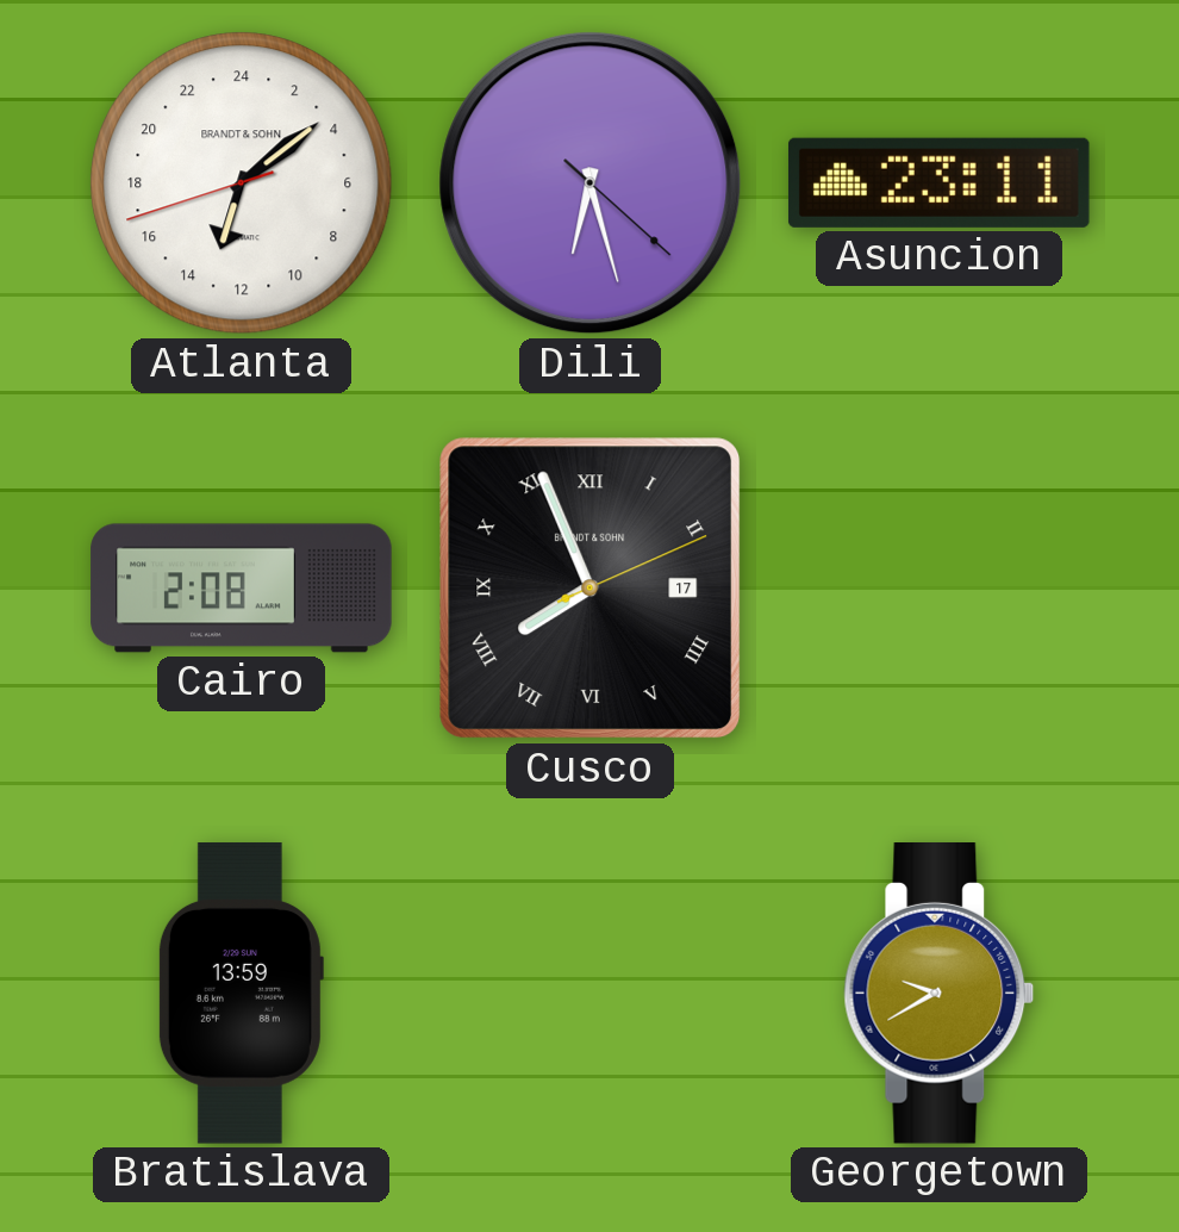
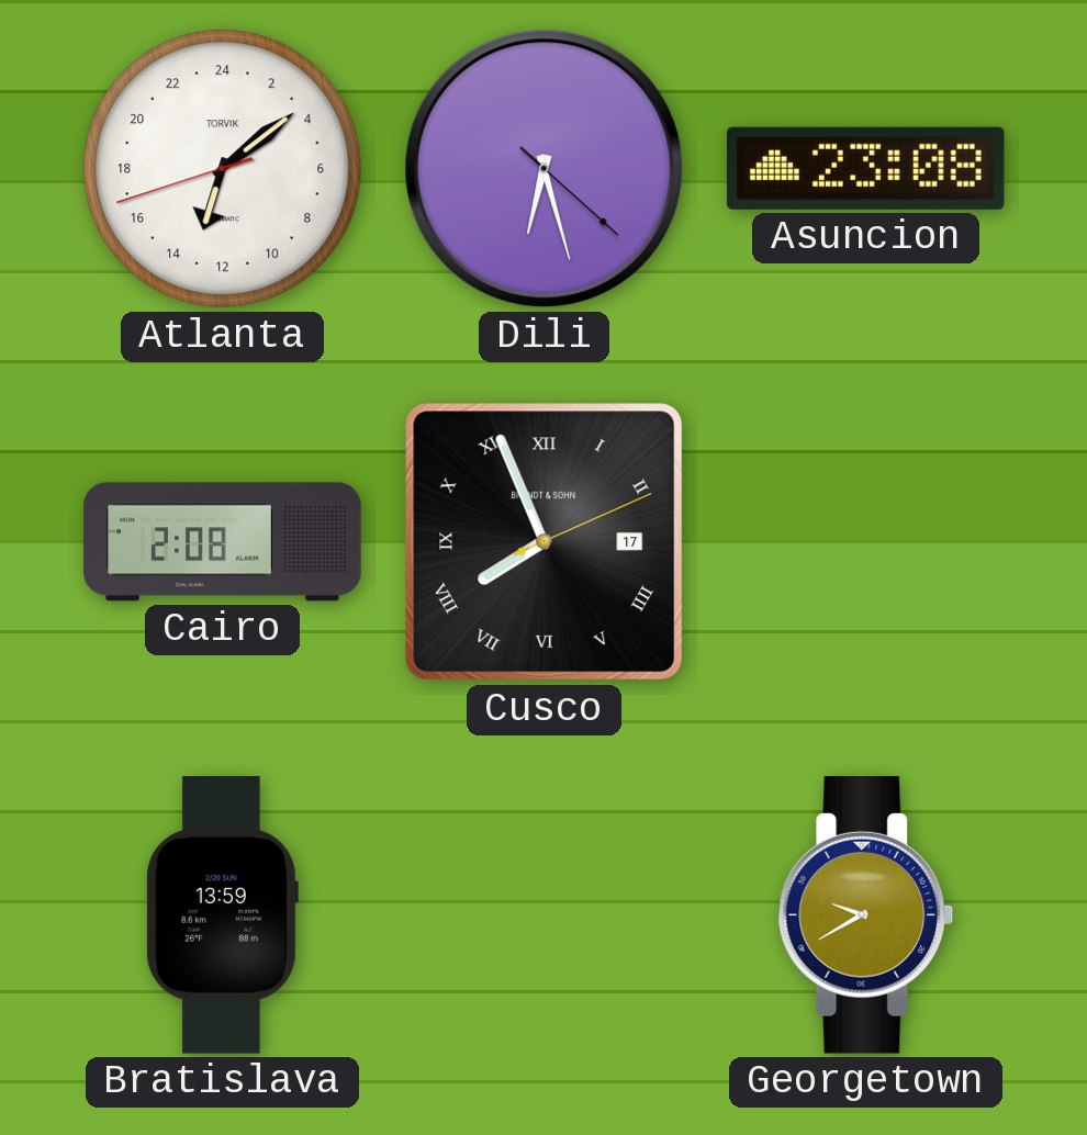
Atlanta brand: BRANDT & SOHN -> TORVIK
Asuncion: 23:11 -> 23:08
